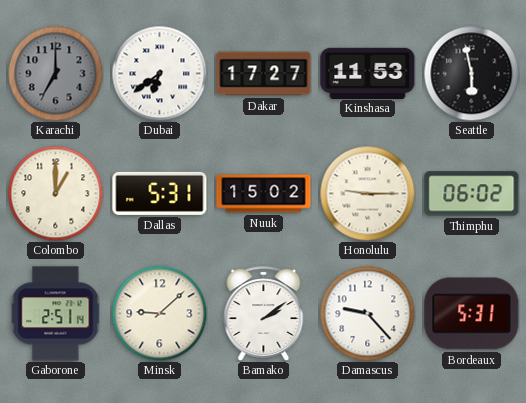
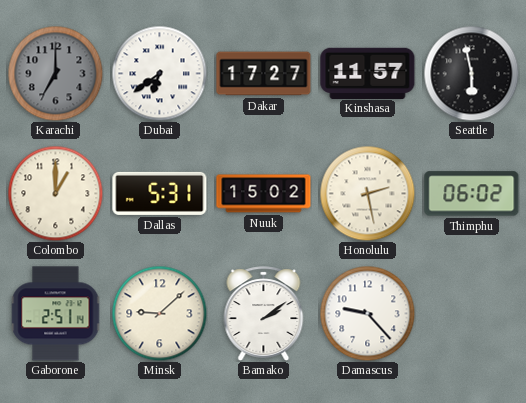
Kinshasa: 11:53 -> 11:57
Honolulu: 9:15 -> 2:28
Bordeaux: 5:31 -> none
